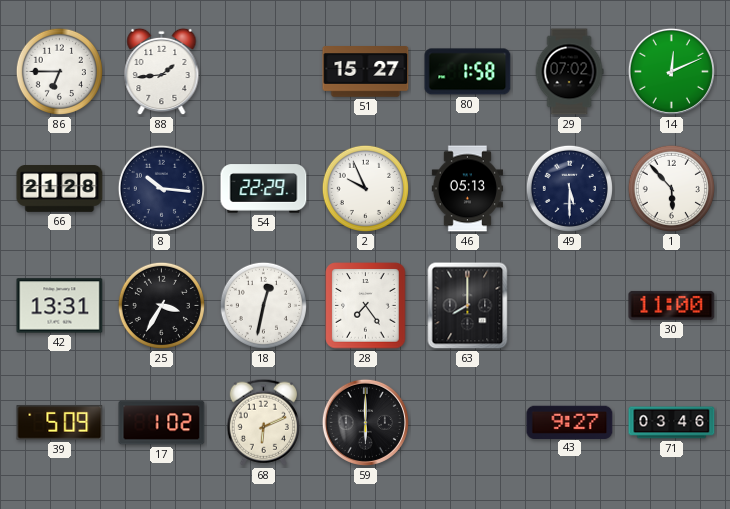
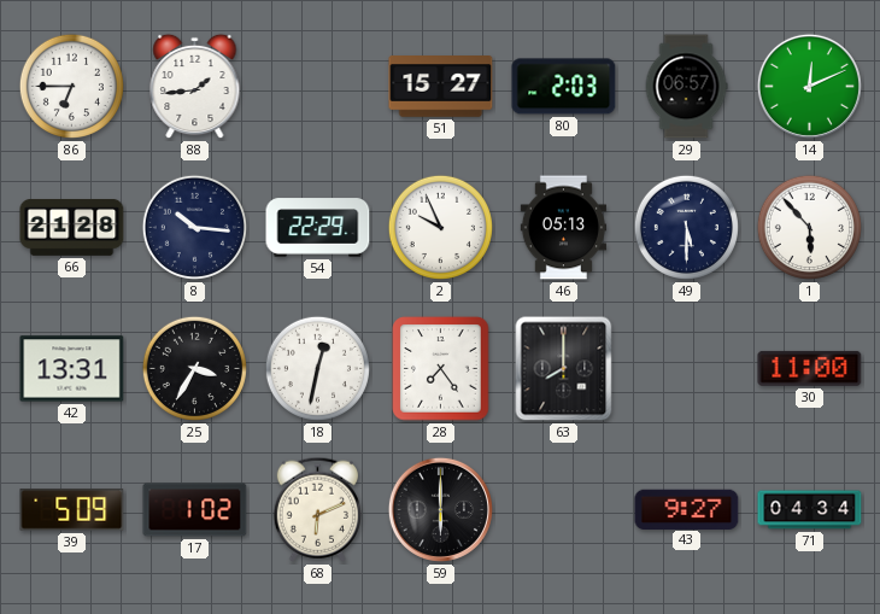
80: 1:58 -> 2:03
29: 07:02 -> 06:57
71: 03:46 -> 04:34
